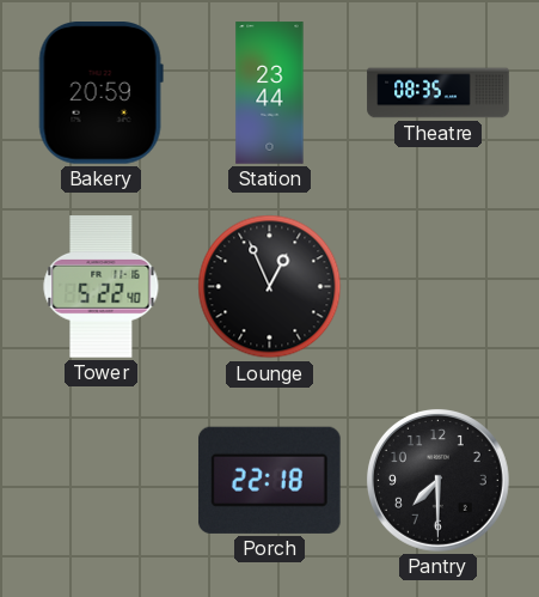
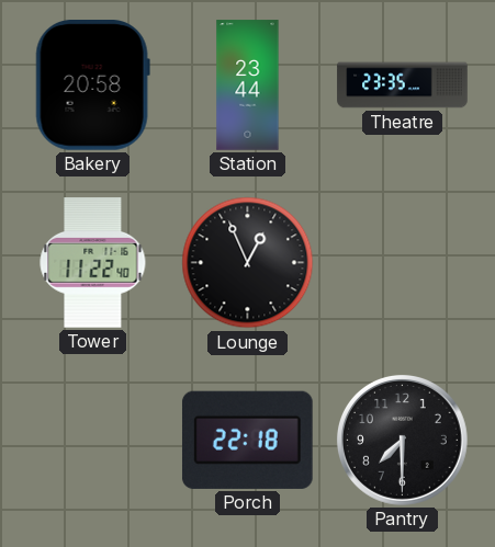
Bakery: 20:59 -> 20:58
Theatre: 08:35 -> 23:35
Tower: 5:22 -> 11:22
